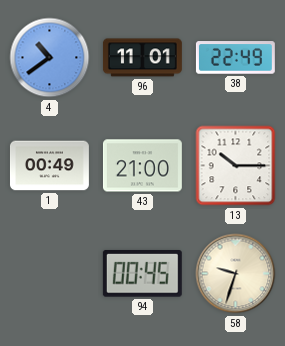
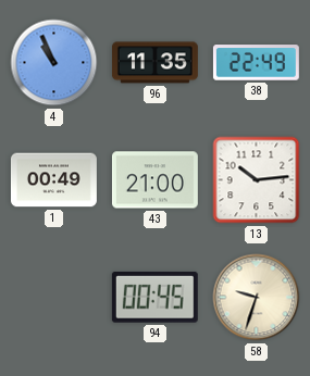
4: 10:39 -> 10:56
96: 11:01 -> 11:35
13: 10:15 -> 10:14
